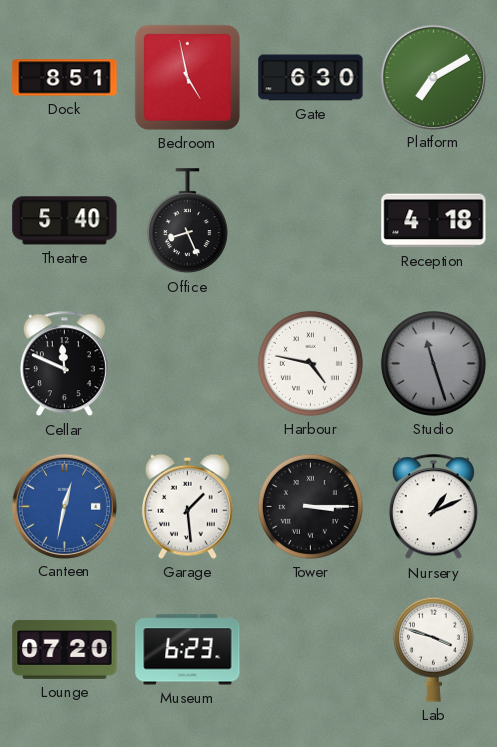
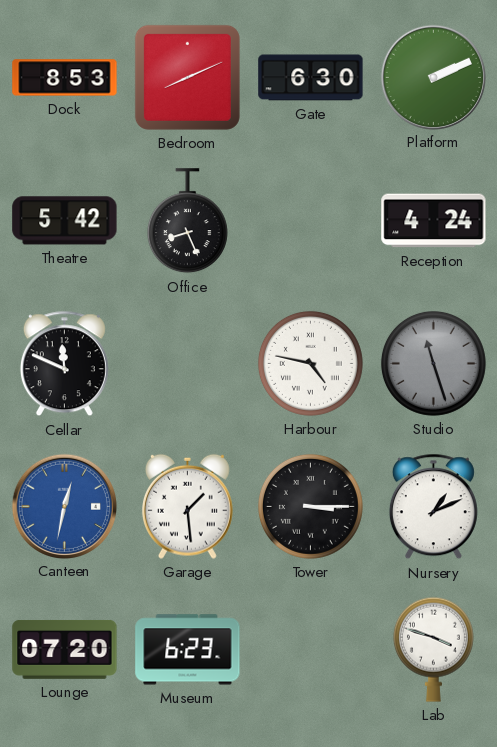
Dock: 8:51 -> 8:53
Bedroom: 4:58 -> 8:11
Platform: 7:10 -> 2:11
Theatre: 5:40 -> 5:42
Reception: 4:18 -> 4:24
